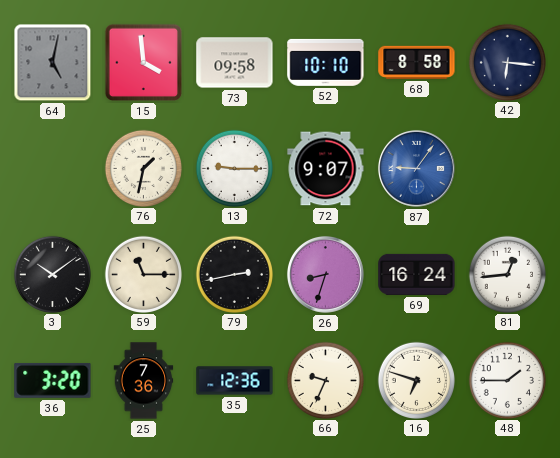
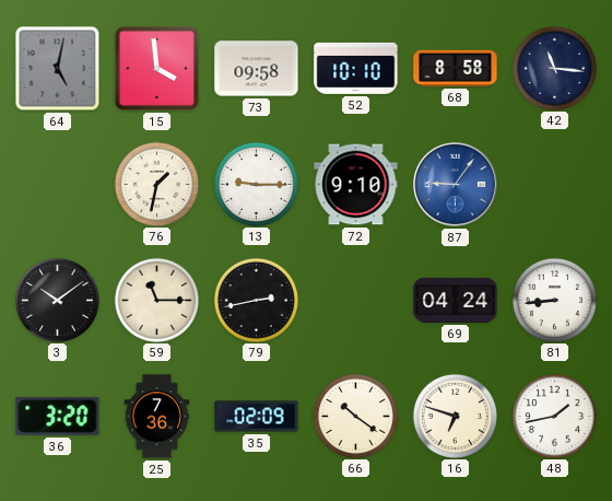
42: 6:16 -> 11:16
72: 9:07 -> 9:10
26: 8:33 -> none
69: 16:24 -> 04:24
81: 12:44 -> 8:44
35: 12:36 -> 02:09
66: 9:34 -> 10:21
48: 1:45 -> 1:43
